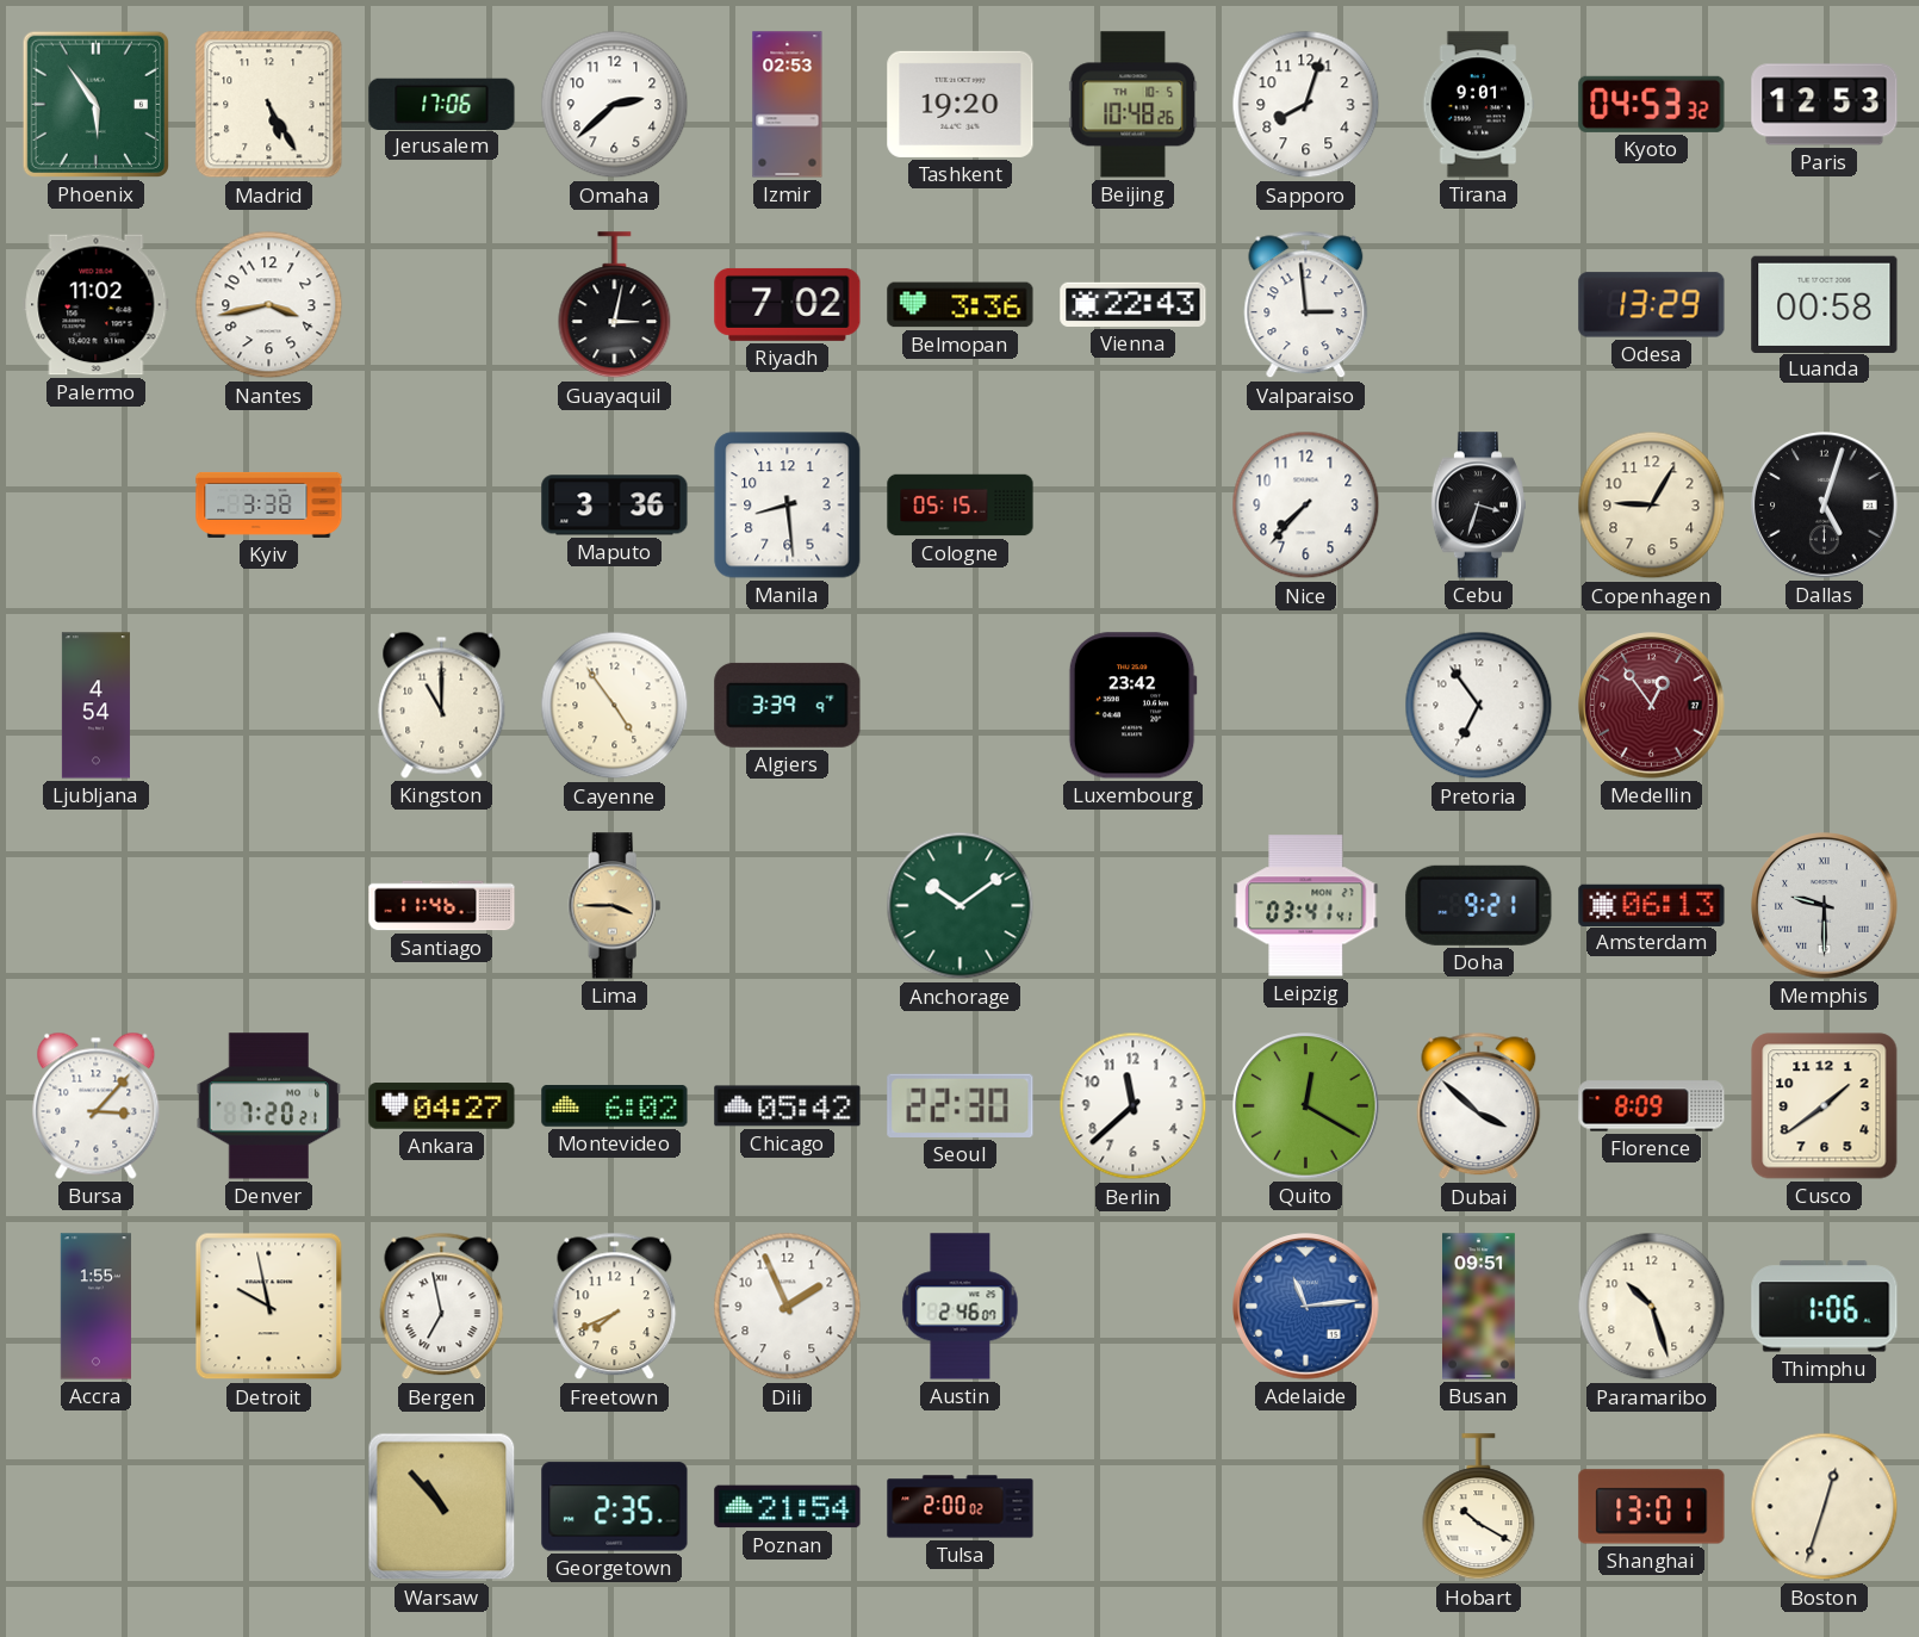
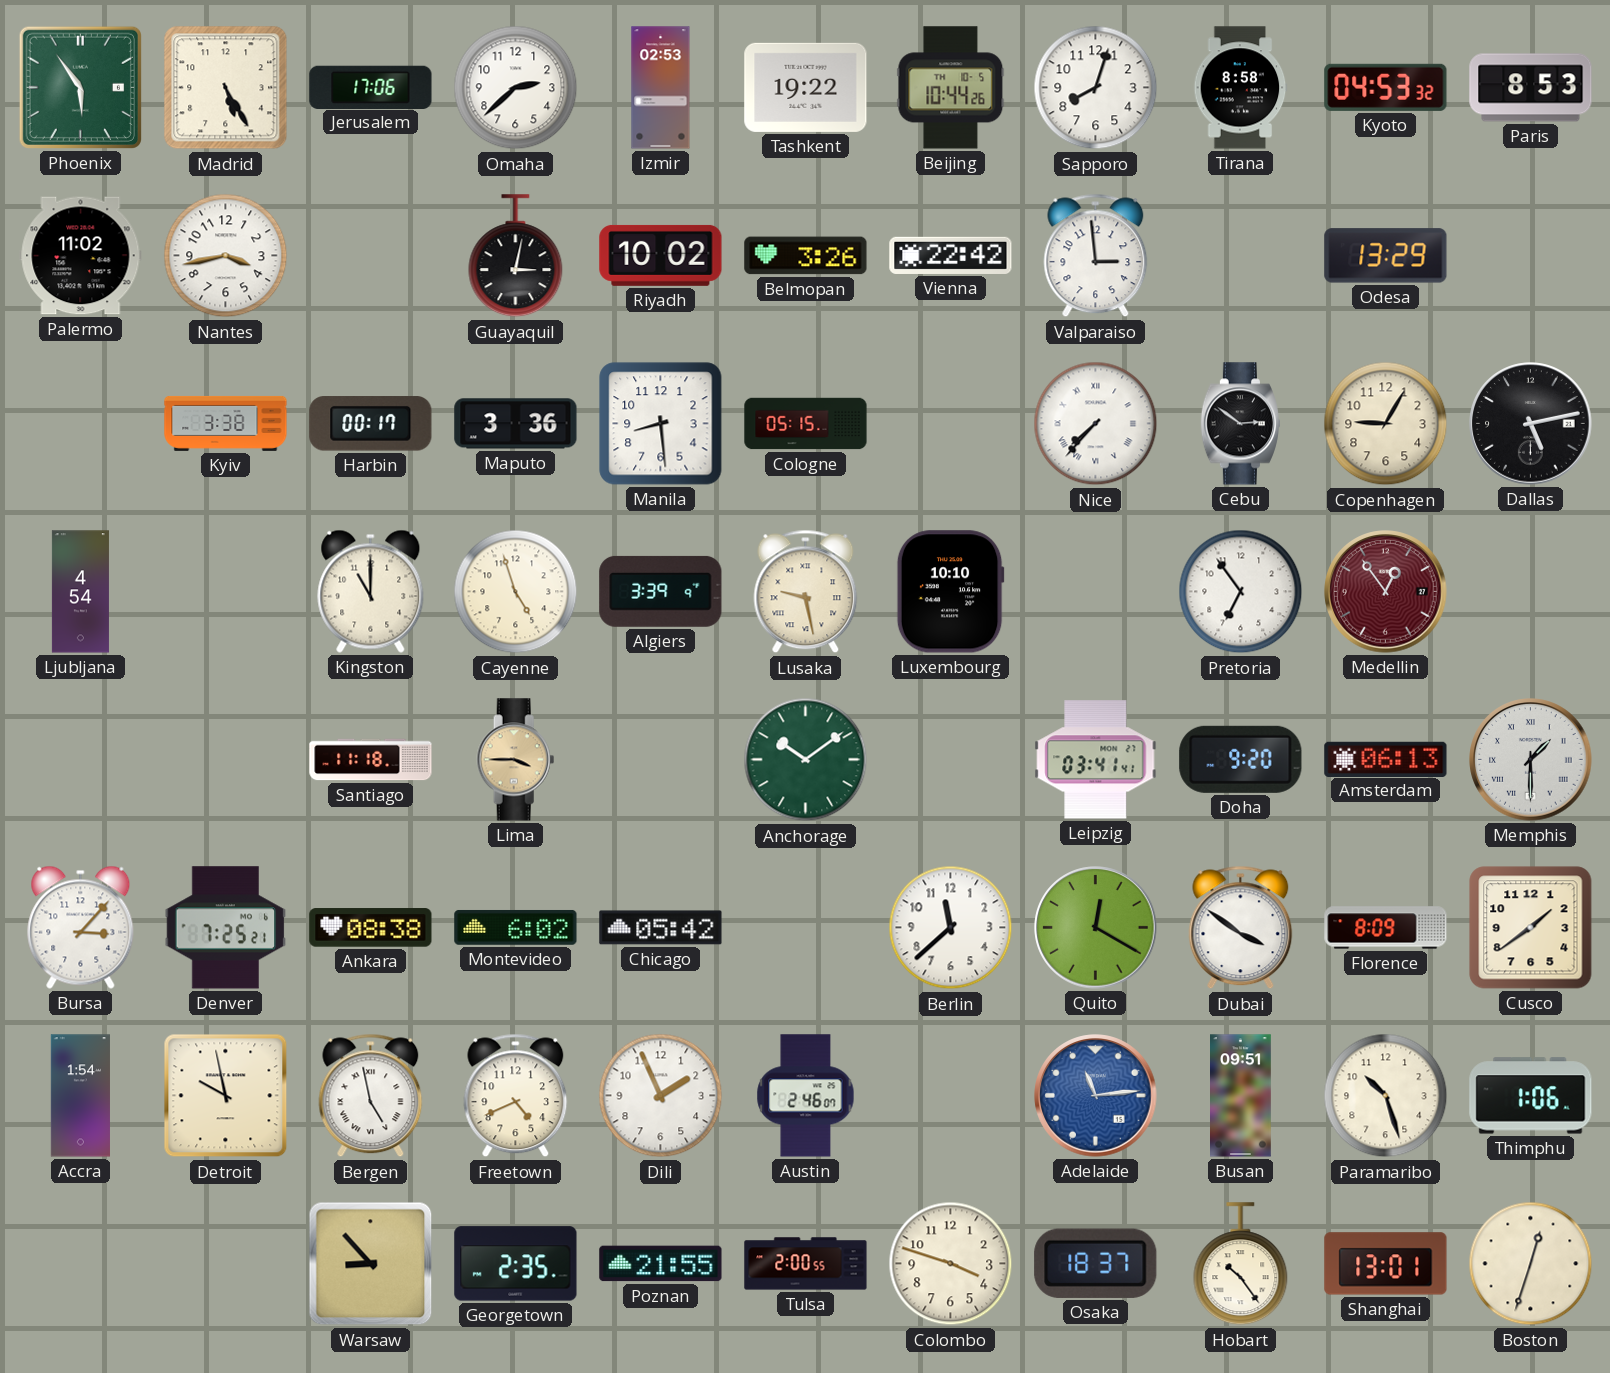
Tashkent: 19:20 -> 19:22
Beijing: 10:48 -> 10:44
Tirana: 9:01 -> 8:58
Paris: 12:53 -> 8:53
Riyadh: 7:02 -> 10:02
Belmopan: 3:36 -> 3:26
Vienna: 22:43 -> 22:42
Luanda: 00:58 -> none
Harbin: none -> 00:17
Nice numerals: Arabic -> Roman
Cebu: 3:33 -> 2:51
Dallas: 5:03 -> 5:13
Cayenne: 4:54 -> 4:57
Lusaka: none -> 9:28
Luxembourg: 23:42 -> 10:10
Santiago: 11:46 -> 11:18
Doha: 9:21 -> 9:20
Memphis: 9:30 -> 1:30
Denver: 7:20 -> 7:25
Ankara: 04:27 -> 08:38
Seoul: 22:30 -> none
Dubai: 3:52 -> 3:51
Accra: 1:55 -> 1:54
Bergen: 6:58 -> 4:58
Freetown: 7:41 -> 4:41
Warsaw: 10:53 -> 8:53
Poznan: 21:54 -> 21:55
Tulsa: 2:00:02 -> 2:00:55
Colombo: none -> 3:48
Osaka: none -> 18:37
Hobart: 10:20 -> 10:24
